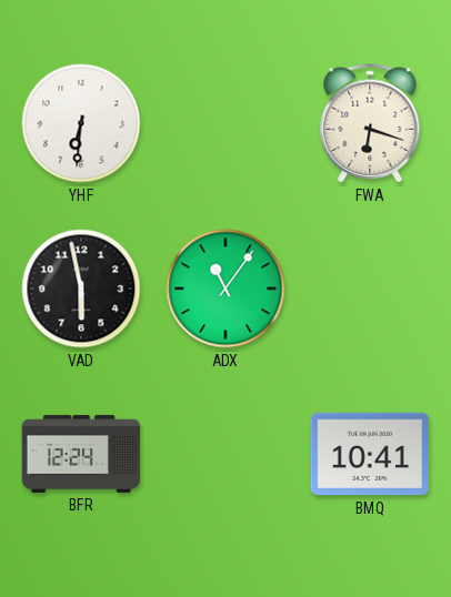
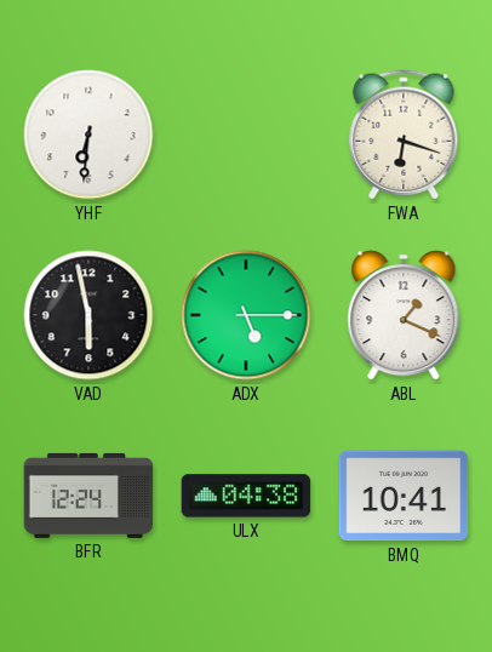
ADX: 11:06 -> 5:15
ABL: none -> 1:19
ULX: none -> 04:38
